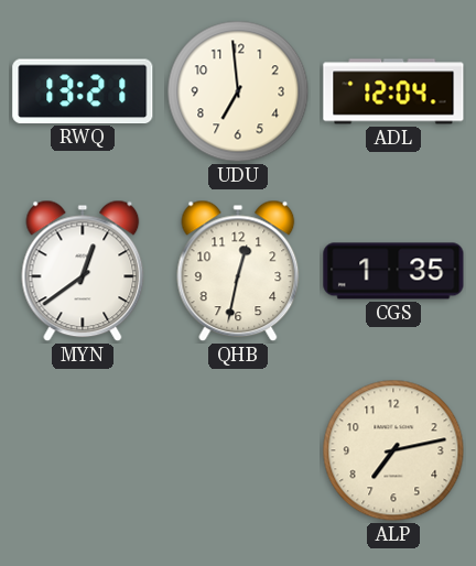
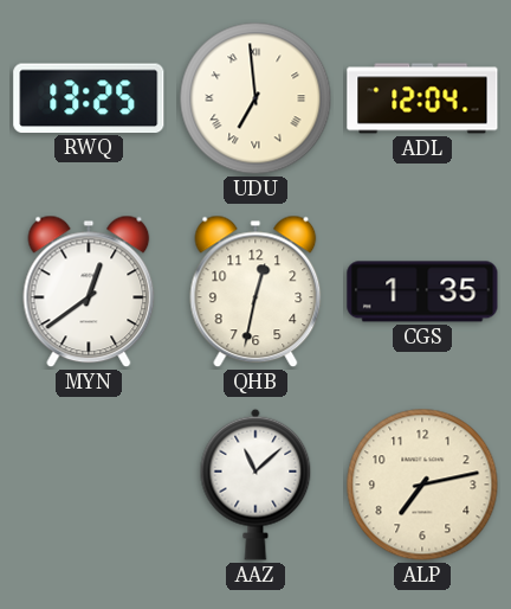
RWQ: 13:21 -> 13:25
UDU numerals: Arabic -> Roman
AAZ: none -> 11:08
